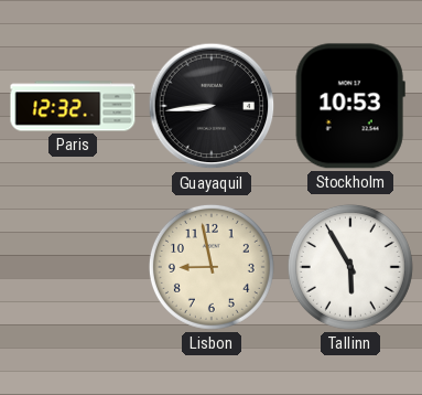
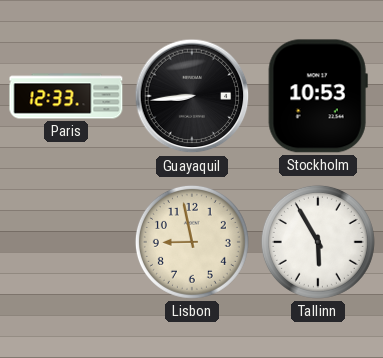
Paris: 12:32 -> 12:33
